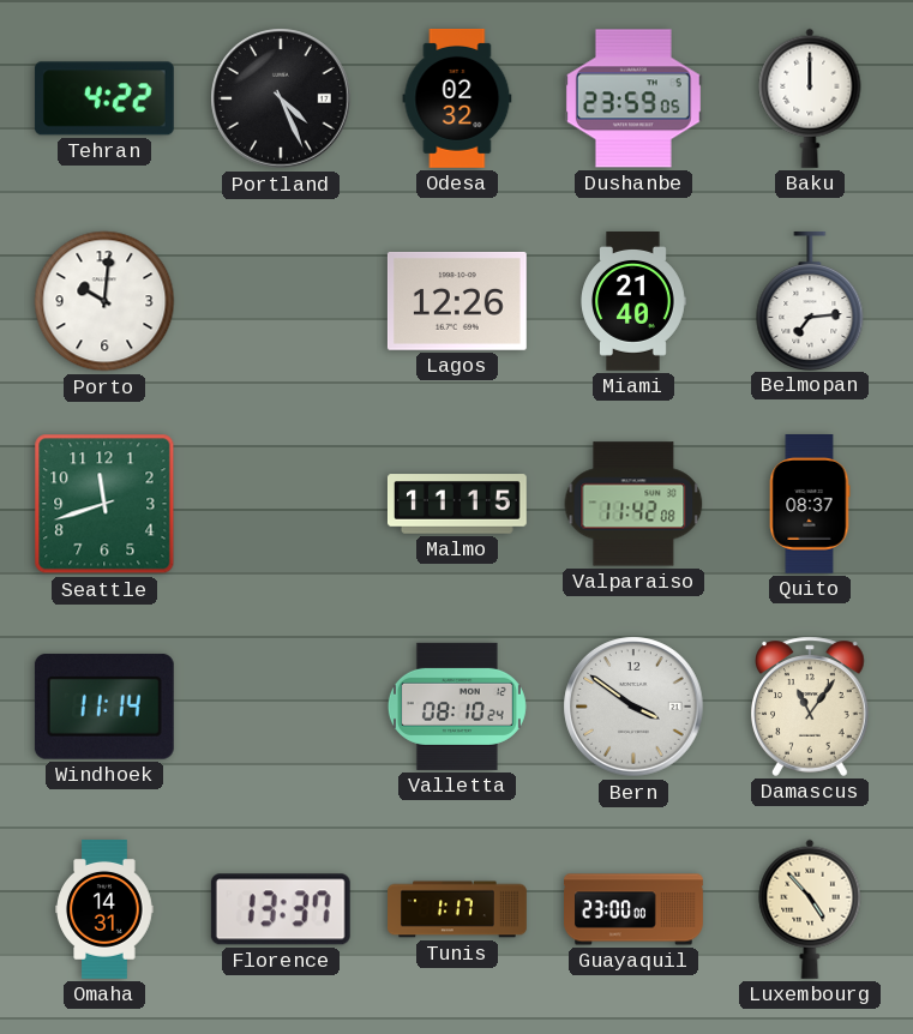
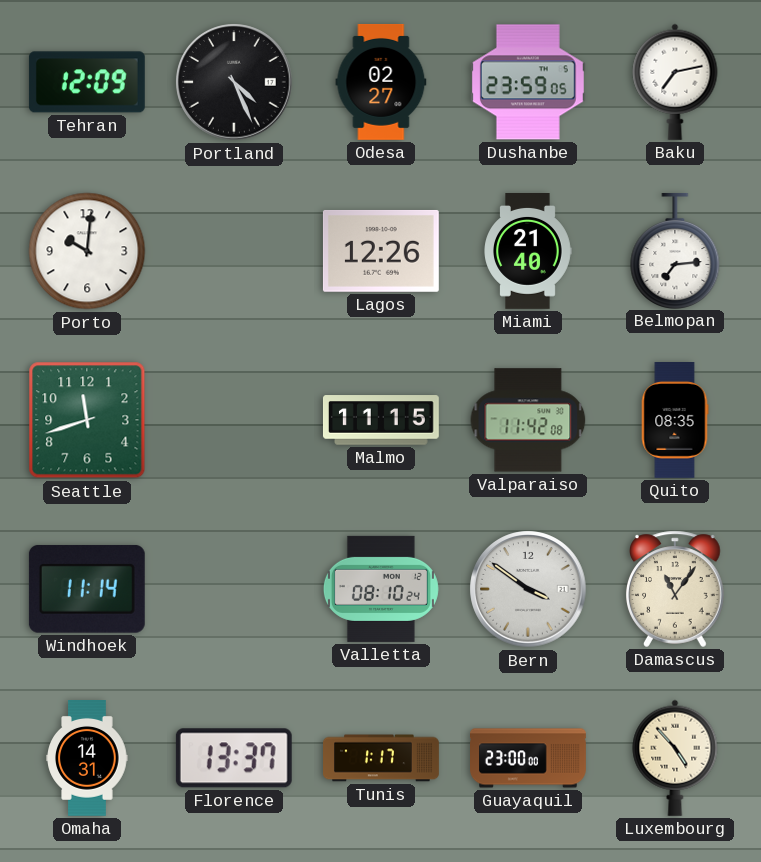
Tehran: 4:22 -> 12:09
Odesa: 02:32 -> 02:27
Baku: 12:00 -> 7:13
Quito: 08:37 -> 08:35
